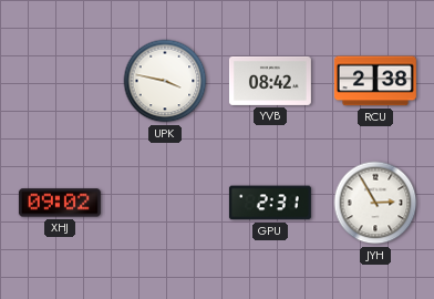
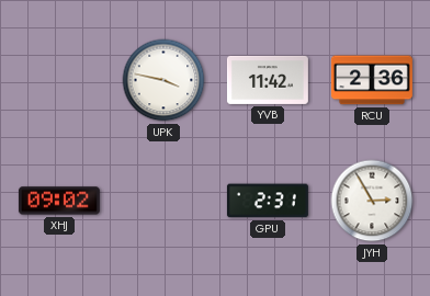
YVB: 08:42 -> 11:42
RCU: 2:38 -> 2:36
